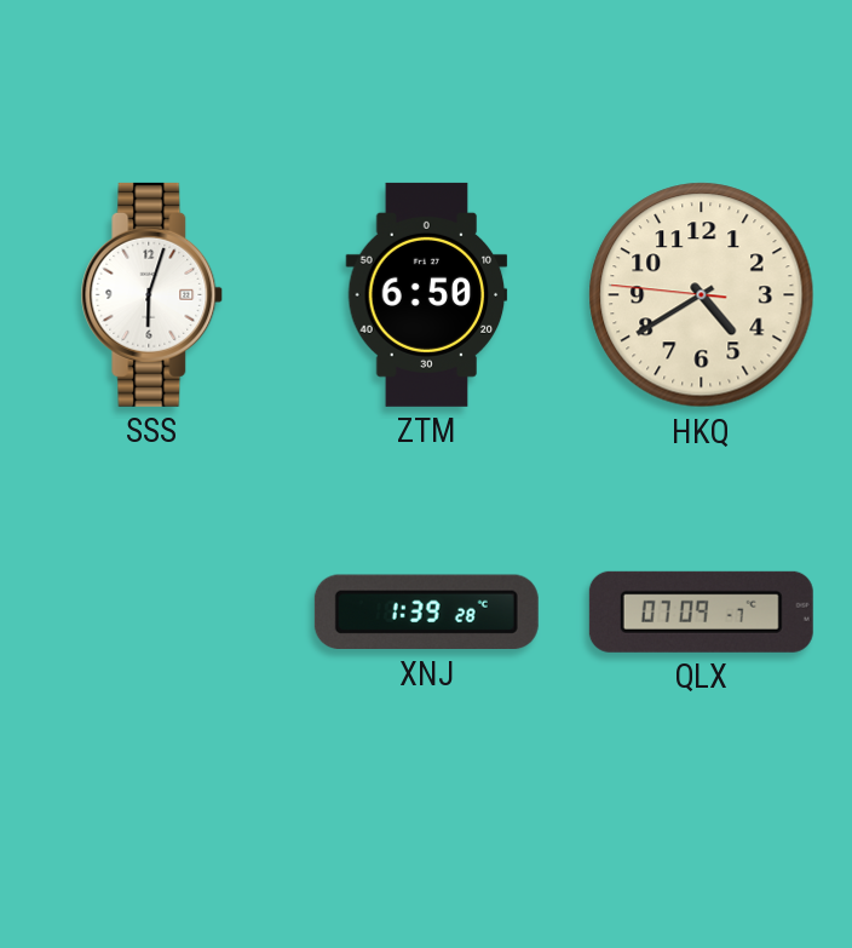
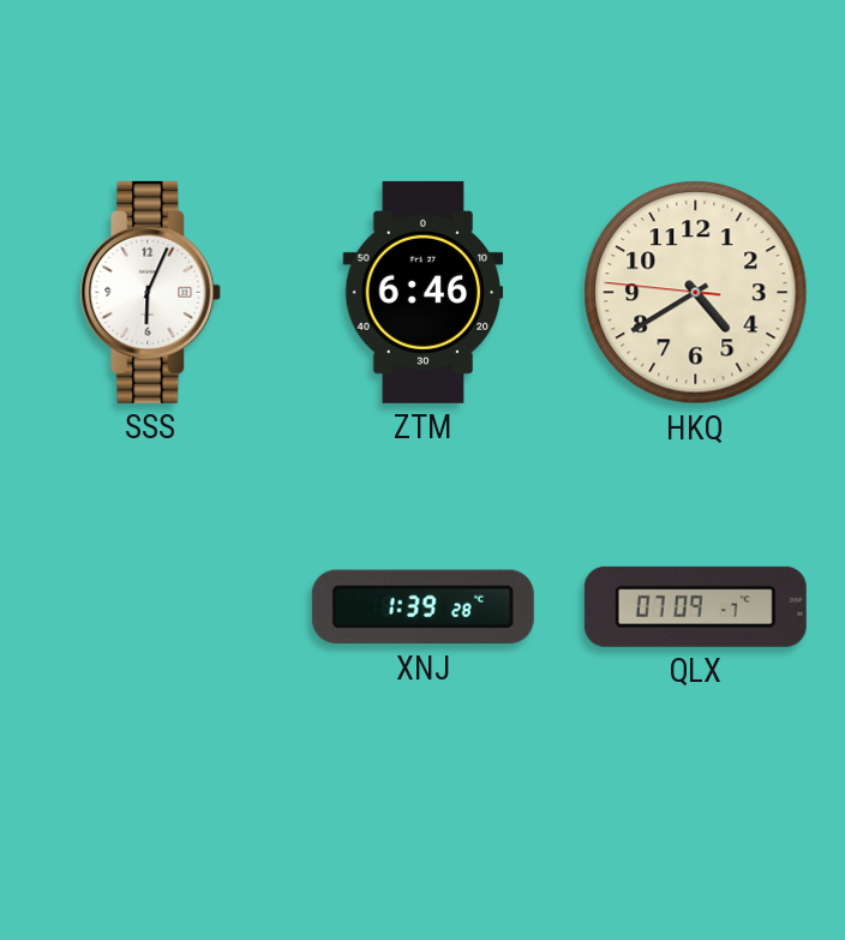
SSS: 6:03 -> 6:04
ZTM: 6:50 -> 6:46
